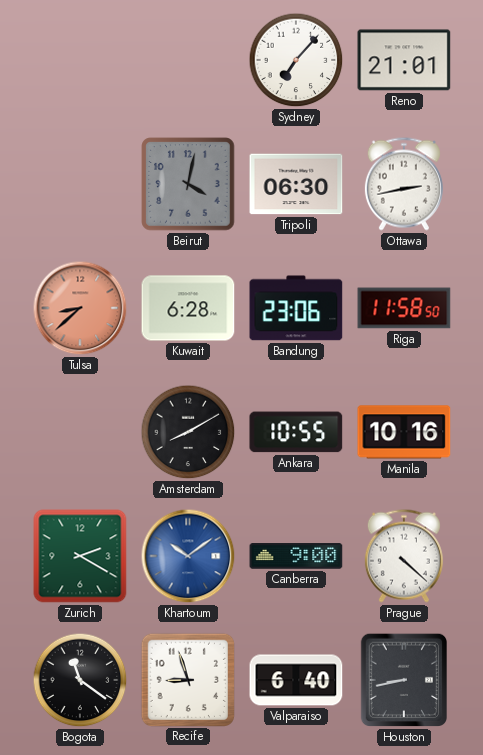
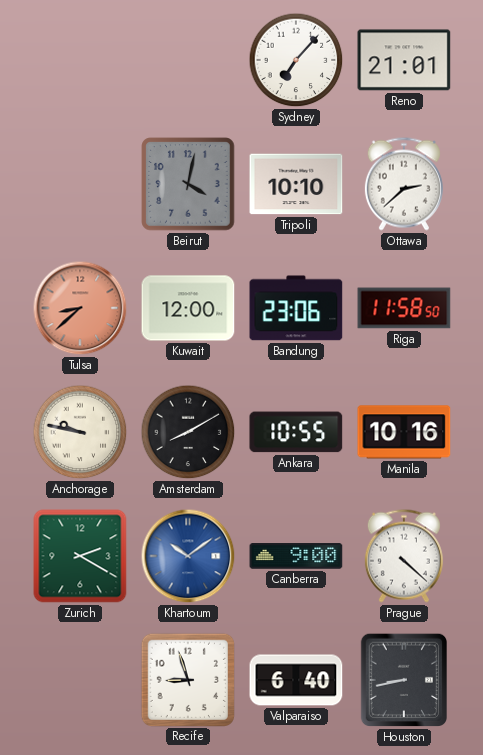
Tripoli: 06:30 -> 10:10
Ottawa: 2:43 -> 2:38
Kuwait: 6:28 -> 12:00
Anchorage: none -> 9:47
Bogota: 11:21 -> none
